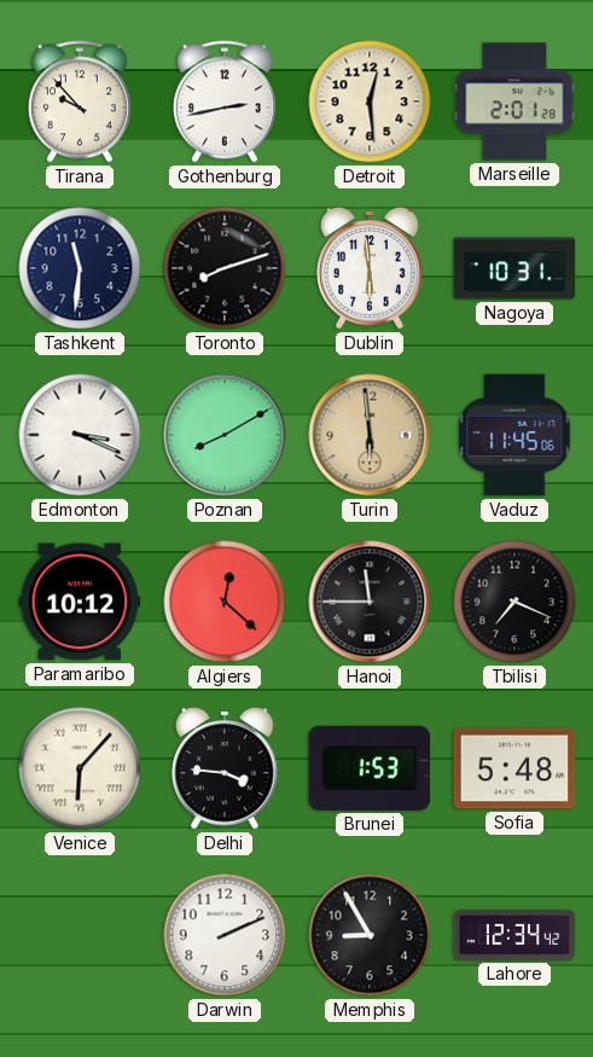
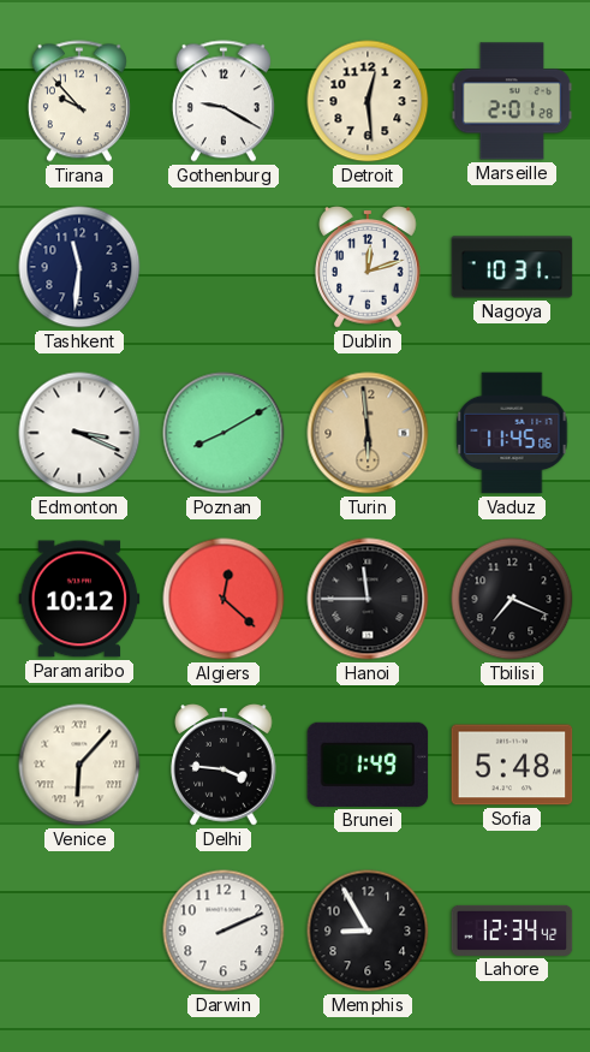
Gothenburg: 2:43 -> 9:20
Toronto: 8:12 -> none
Dublin: 5:59 -> 12:12
Brunei: 1:53 -> 1:49
